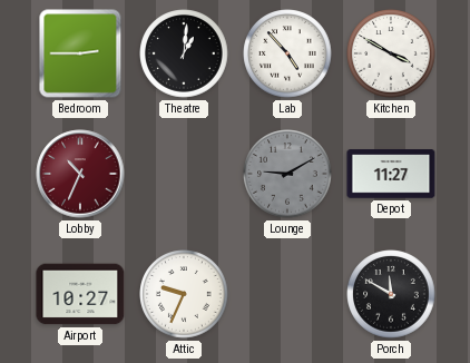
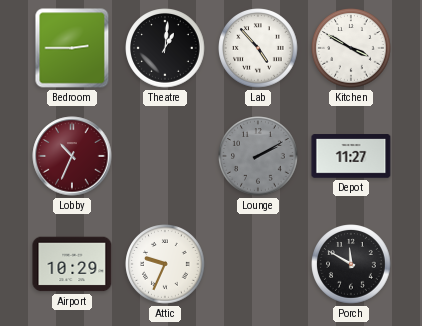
Lounge: 9:10 -> 2:10
Airport: 10:27 -> 10:29
